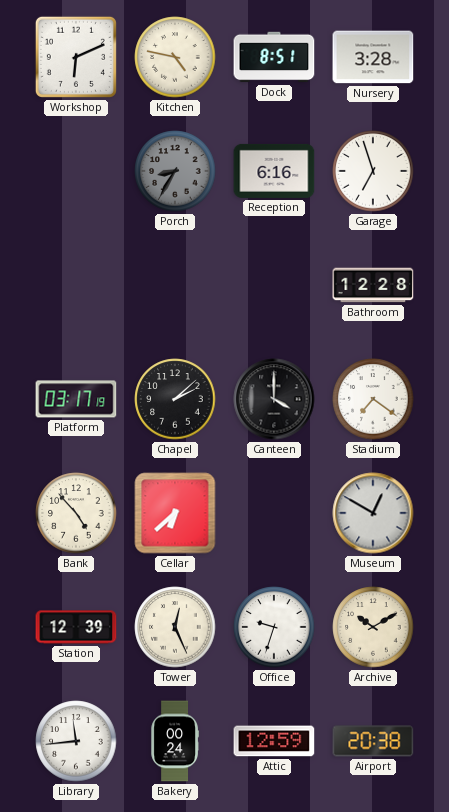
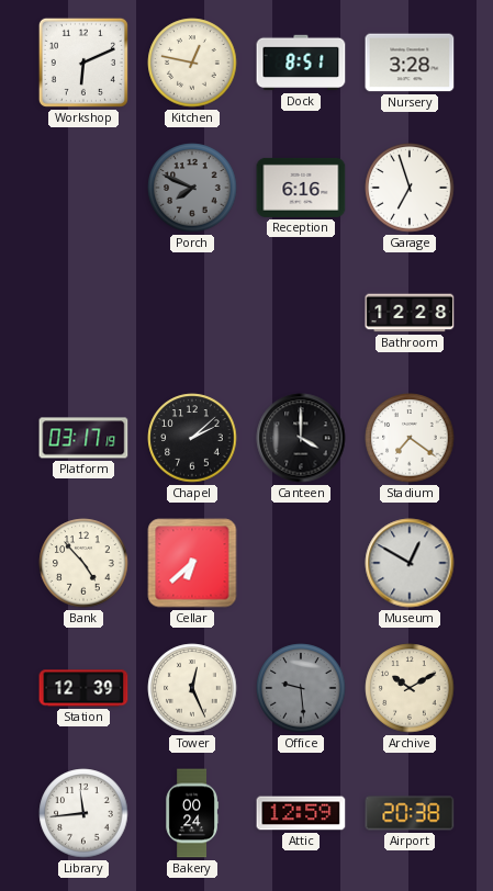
Kitchen: 4:47 -> 12:47
Porch: 8:35 -> 7:49
Office: 9:33 -> 9:29
Office dial: white -> grey
